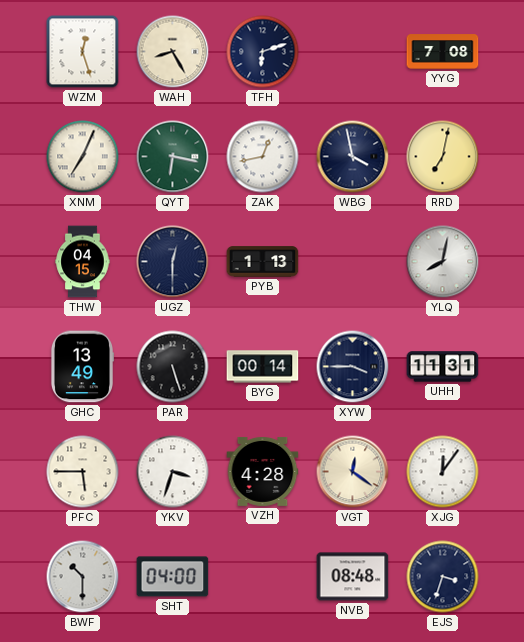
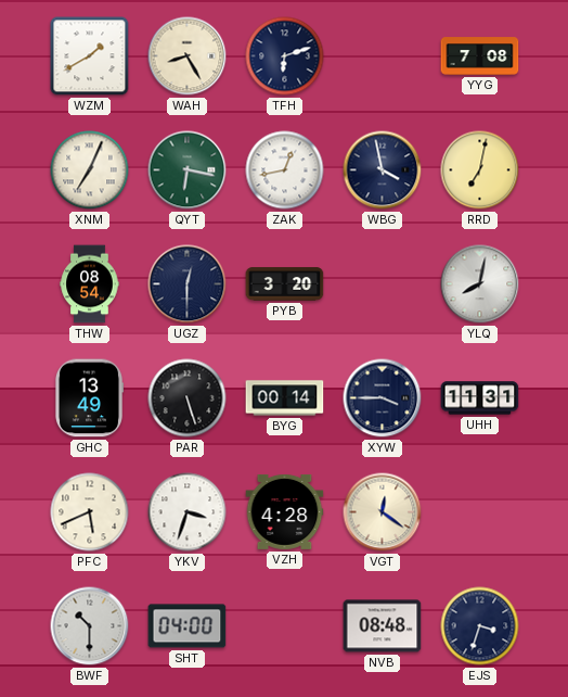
WZM: 12:27 -> 1:40
THW: 04:15 -> 08:54
PYB: 1:13 -> 3:20
PFC: 5:45 -> 5:41
XJG: 12:06 -> none
